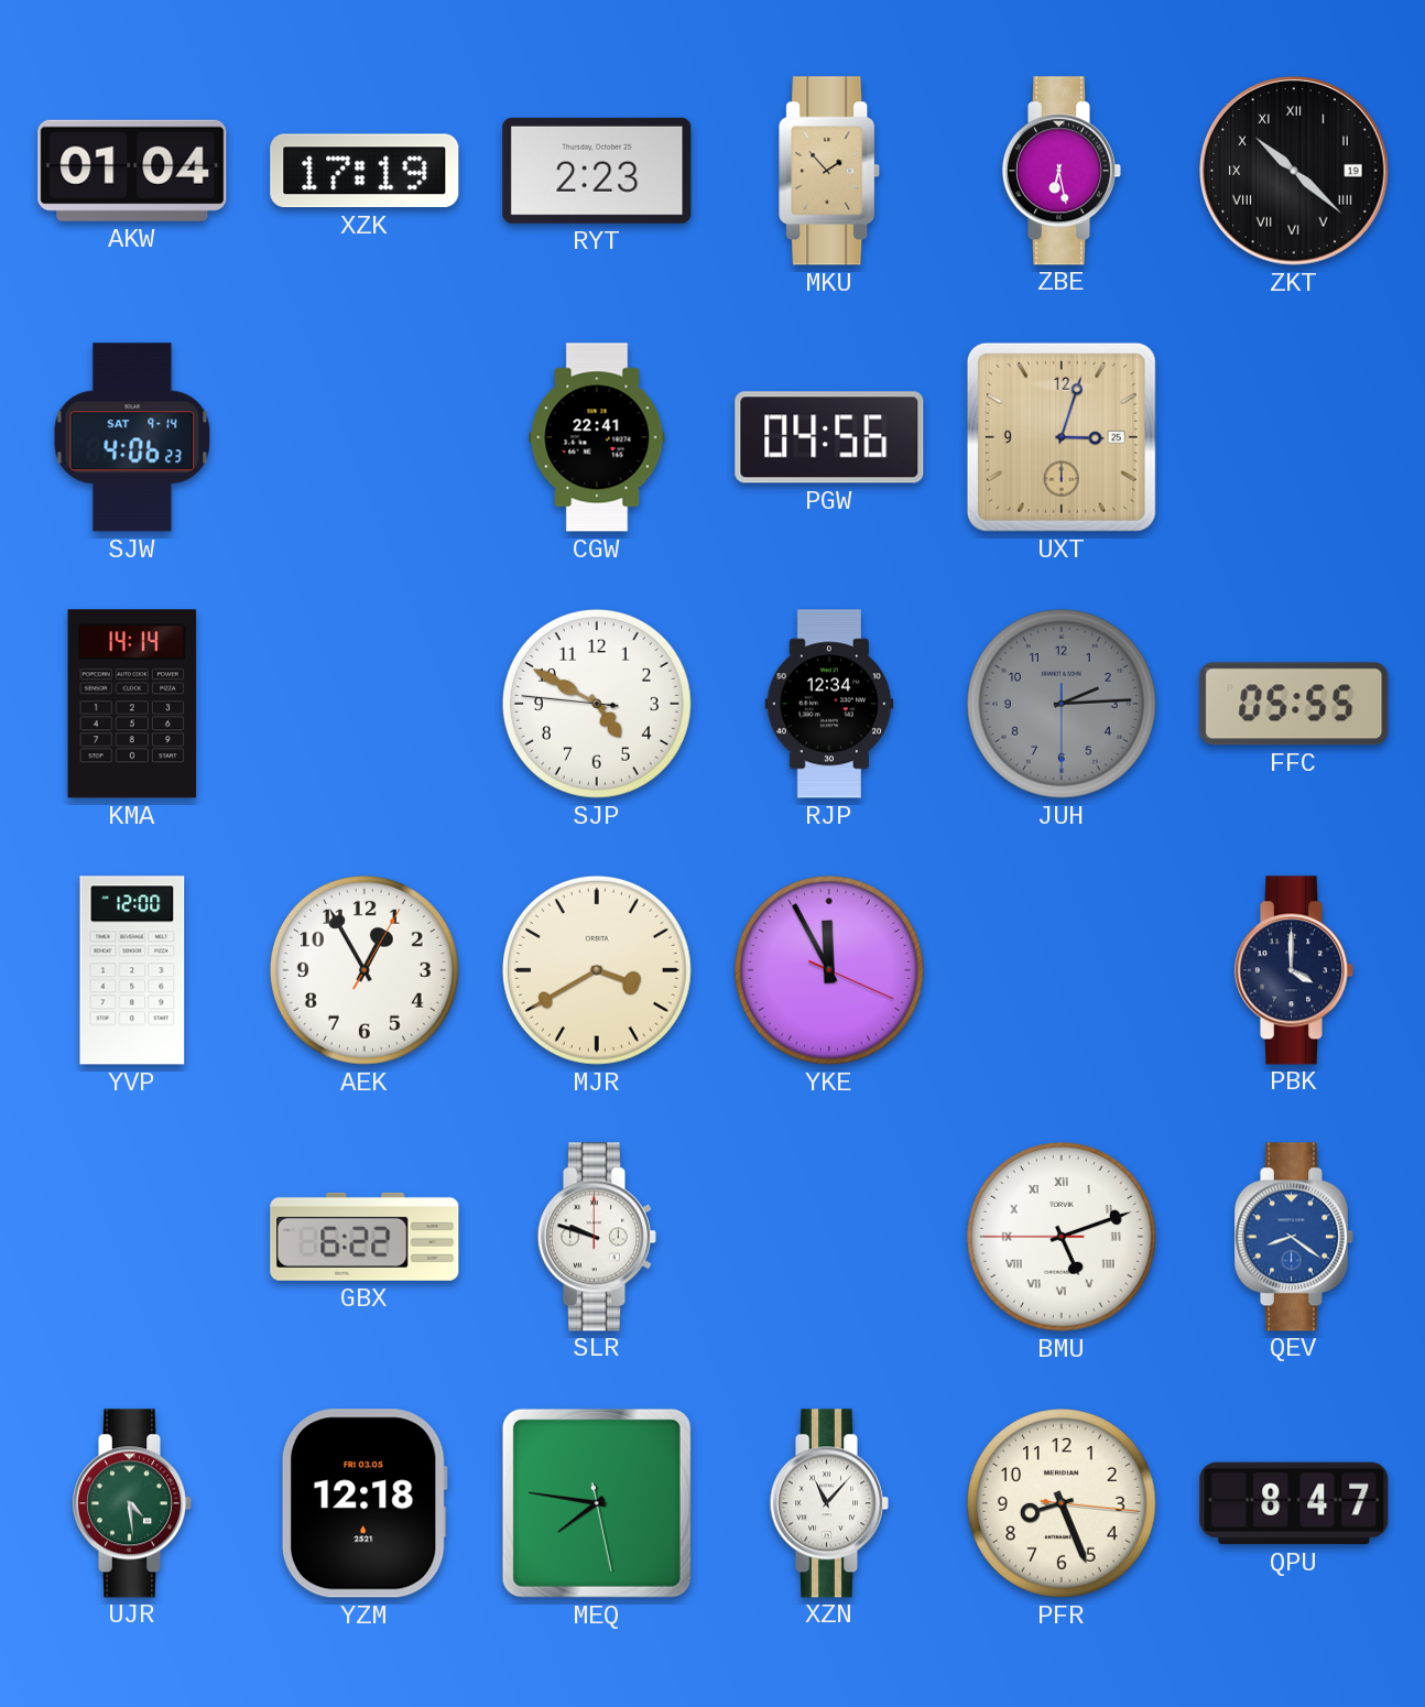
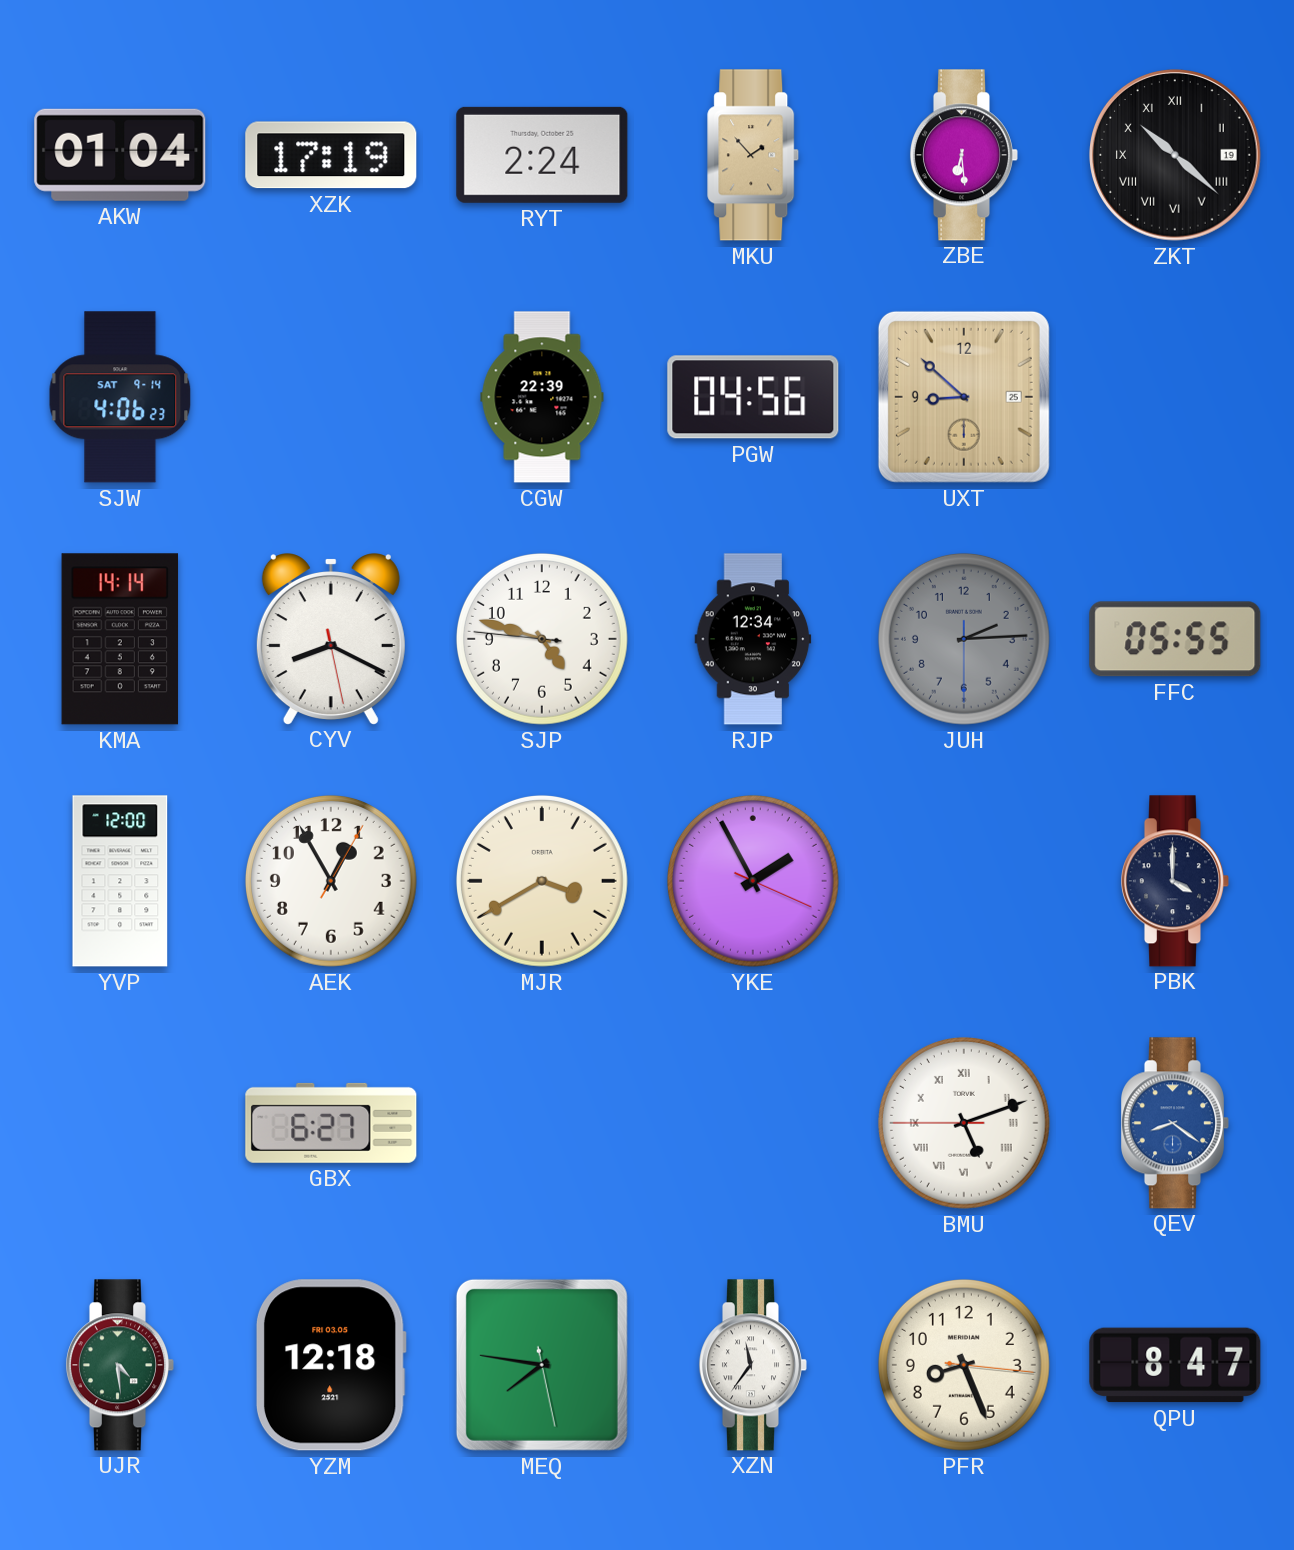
RYT: 2:23 -> 2:24
ZBE: 6:28 -> 6:29
CGW: 22:41 -> 22:39
UXT: 3:03 -> 8:52
CYV: none -> 8:19
SJP: 4:49 -> 4:47
YKE: 11:55 -> 1:55
GBX: 6:22 -> 6:27
SLR: 9:48 -> none
XZN: 11:07 -> 11:36
